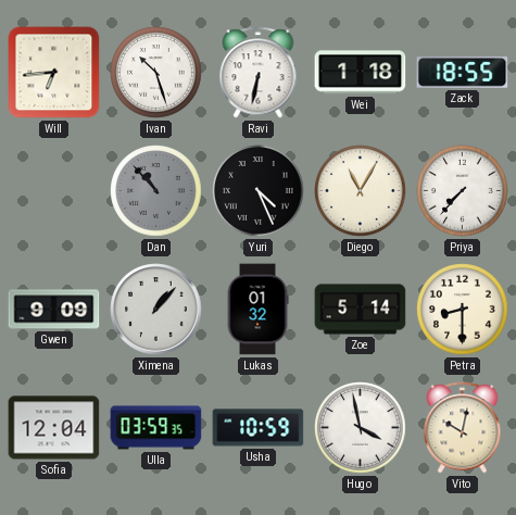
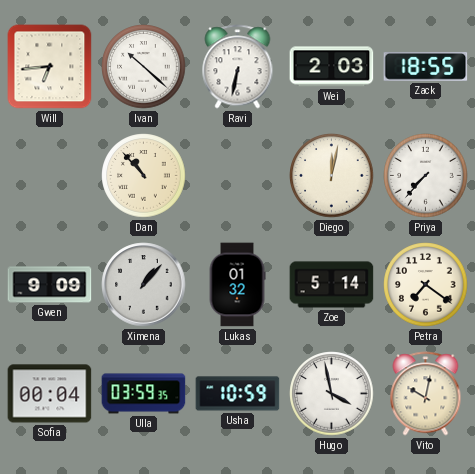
Ivan: 10:27 -> 10:22
Wei: 1:18 -> 2:03
Dan dial: grey -> cream
Yuri: 4:26 -> none
Diego: 11:05 -> 12:02
Petra: 8:30 -> 7:21
Sofia: 12:04 -> 00:04
